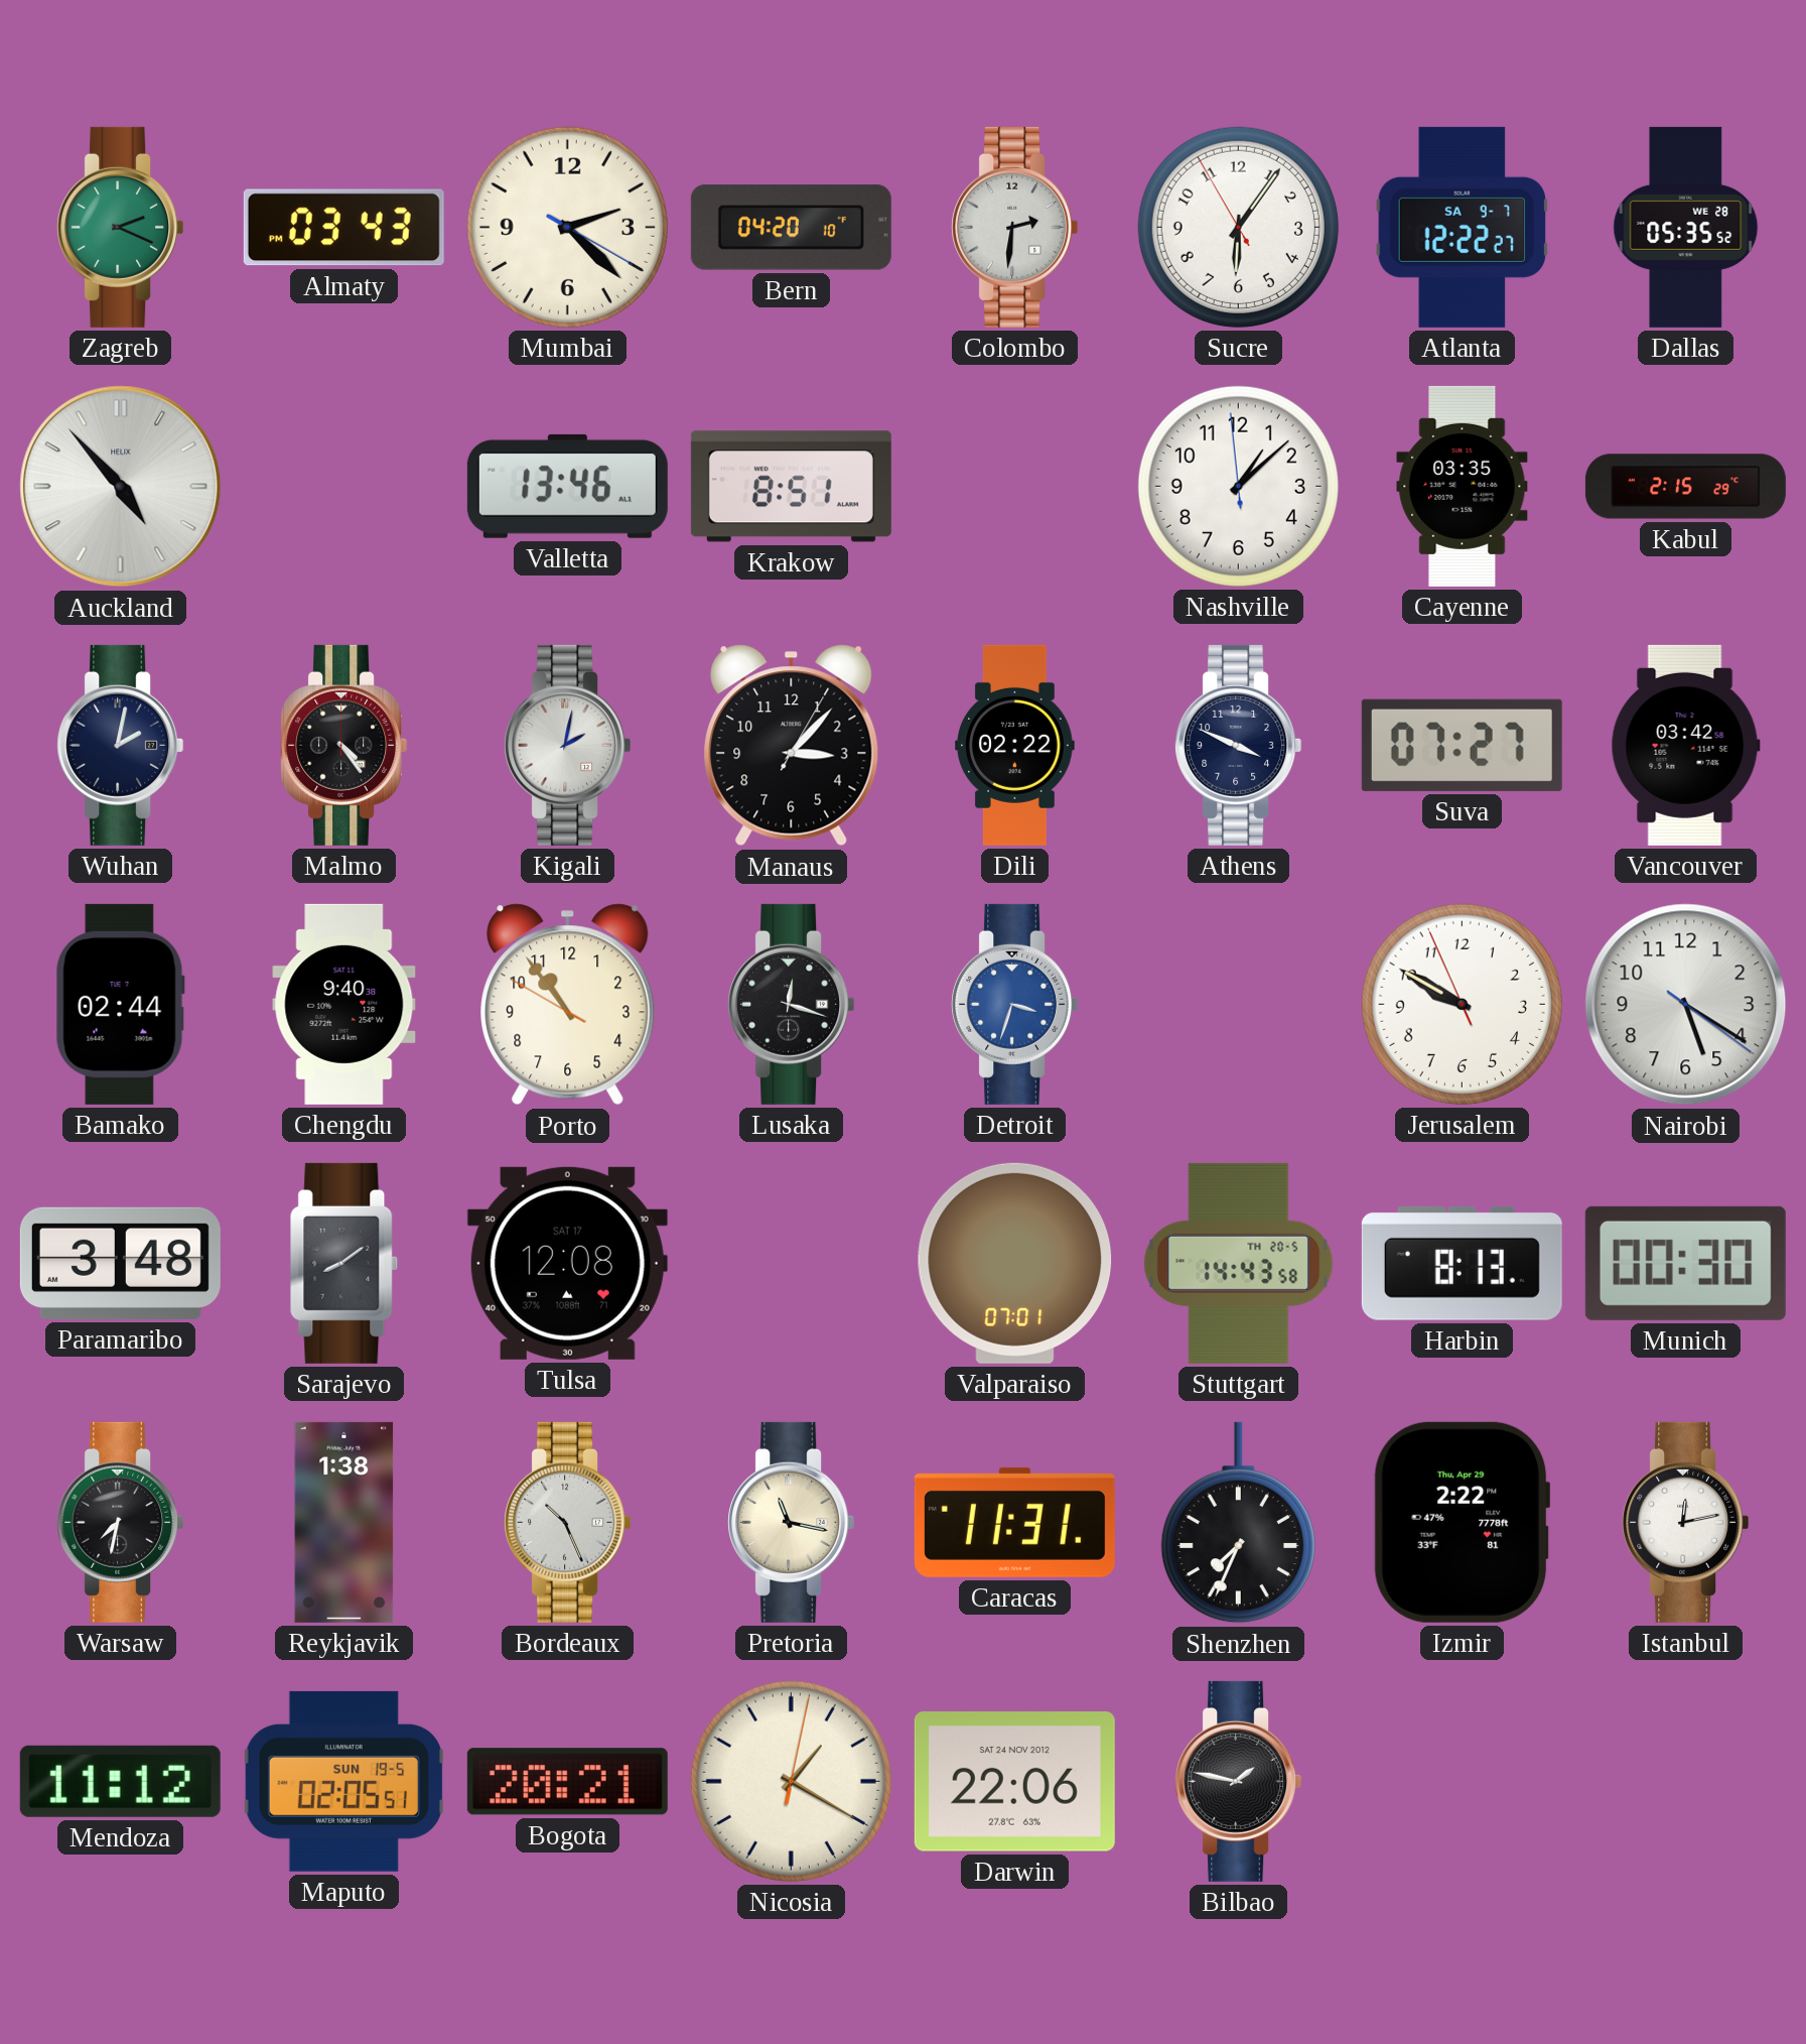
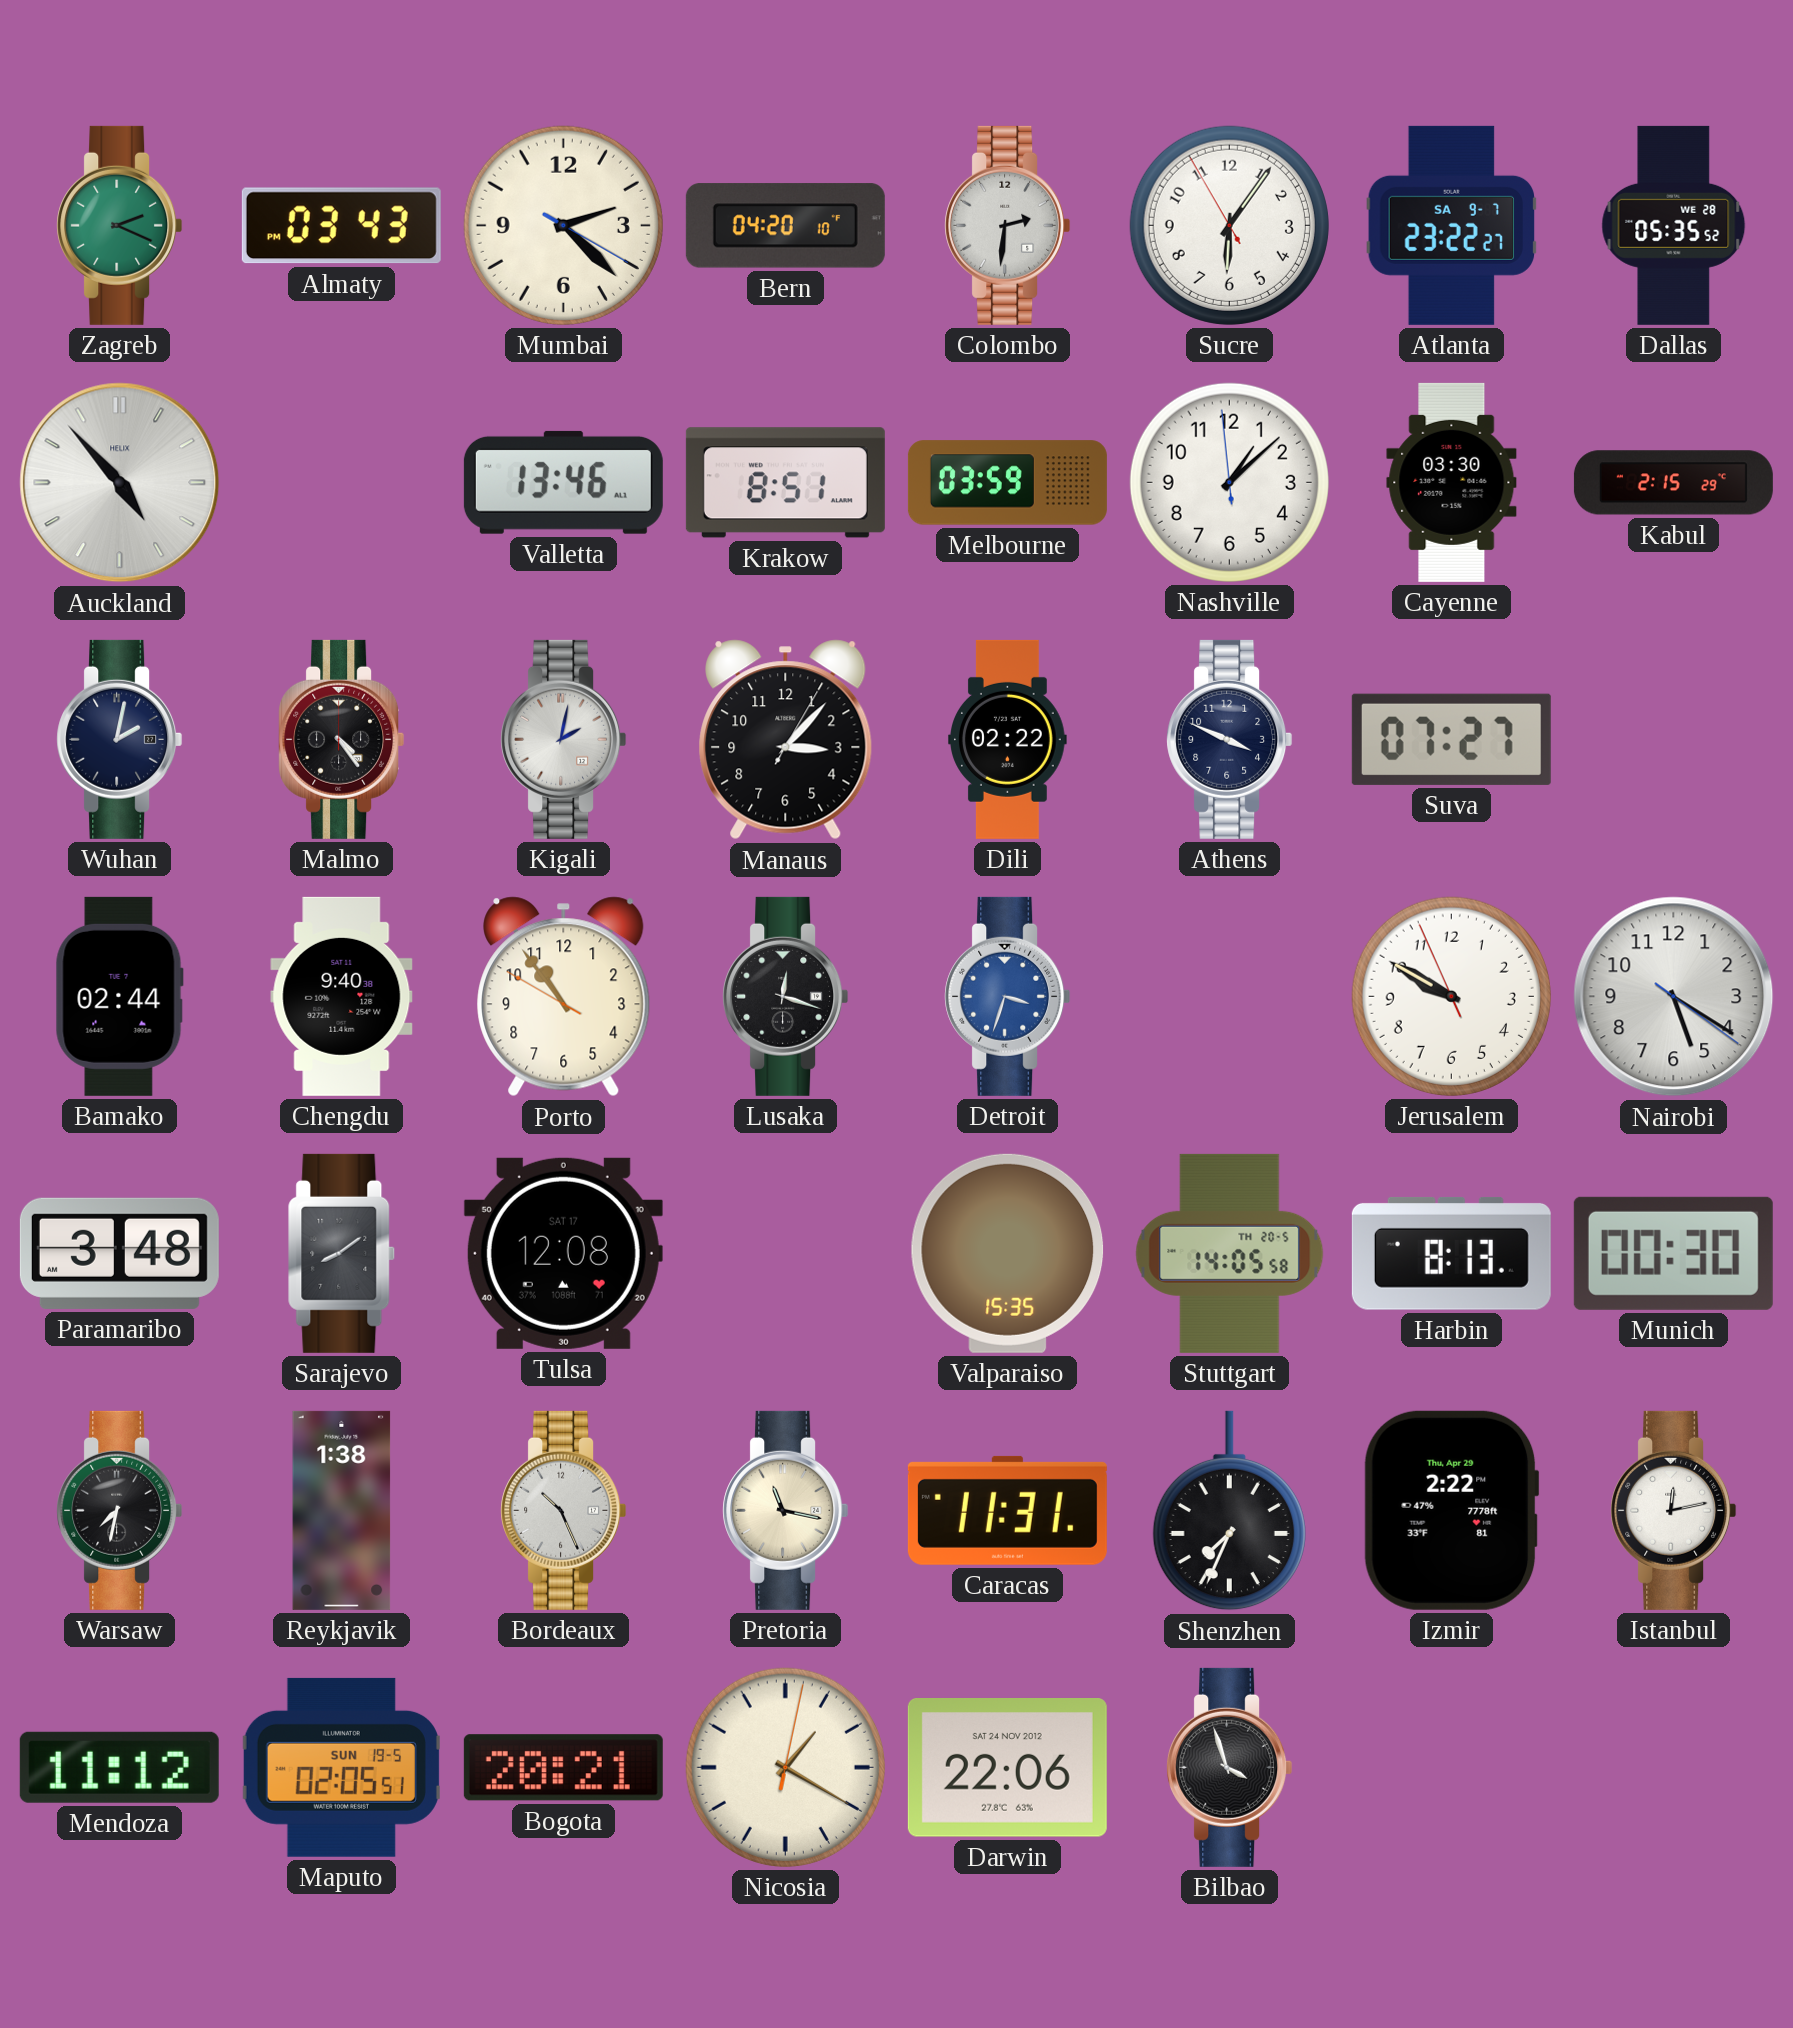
Atlanta: 12:22 -> 23:22
Melbourne: none -> 03:59
Cayenne: 03:35 -> 03:30
Vancouver: 03:42 -> none
Valparaiso: 07:01 -> 15:35
Stuttgart: 14:43 -> 14:05
Bilbao: 1:47 -> 3:57
